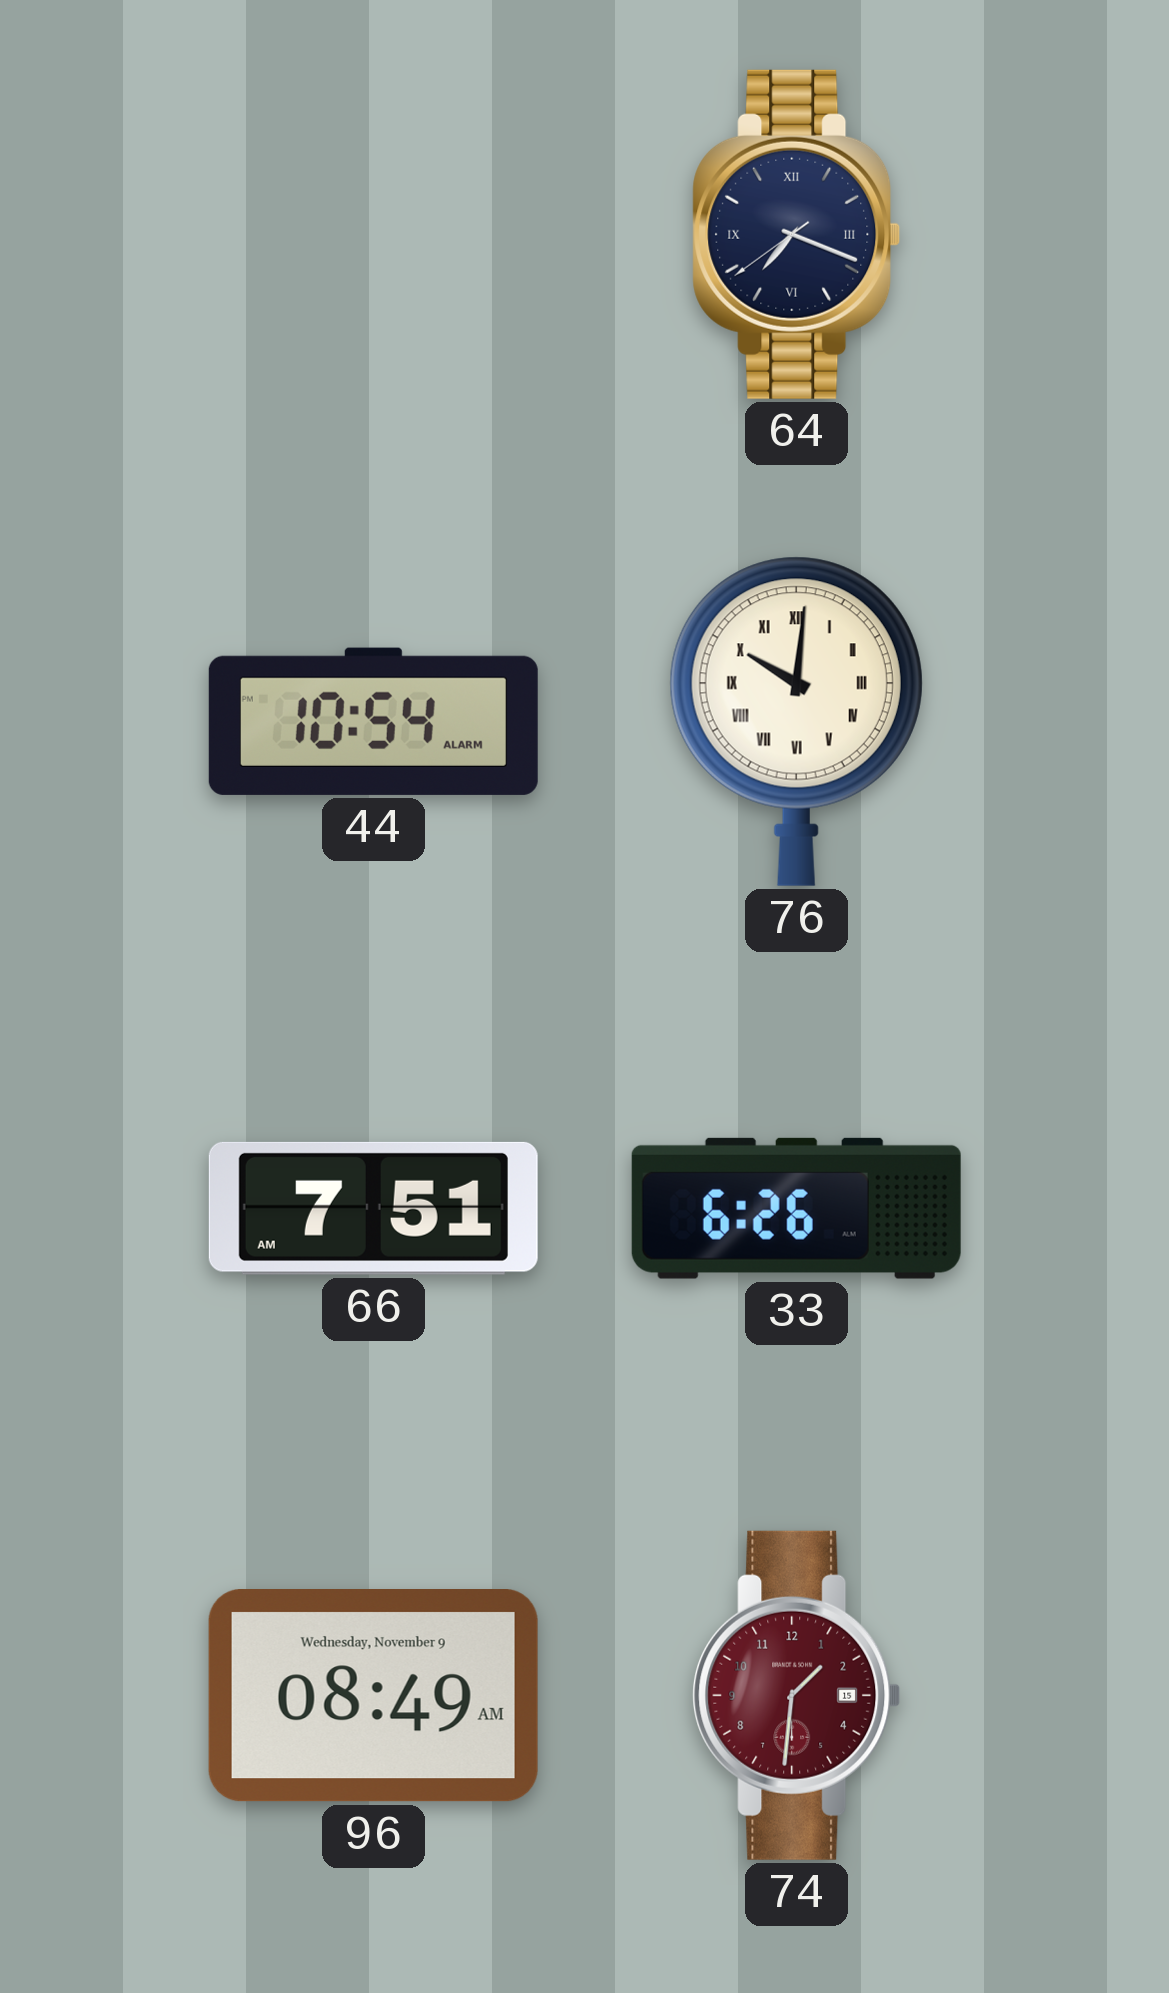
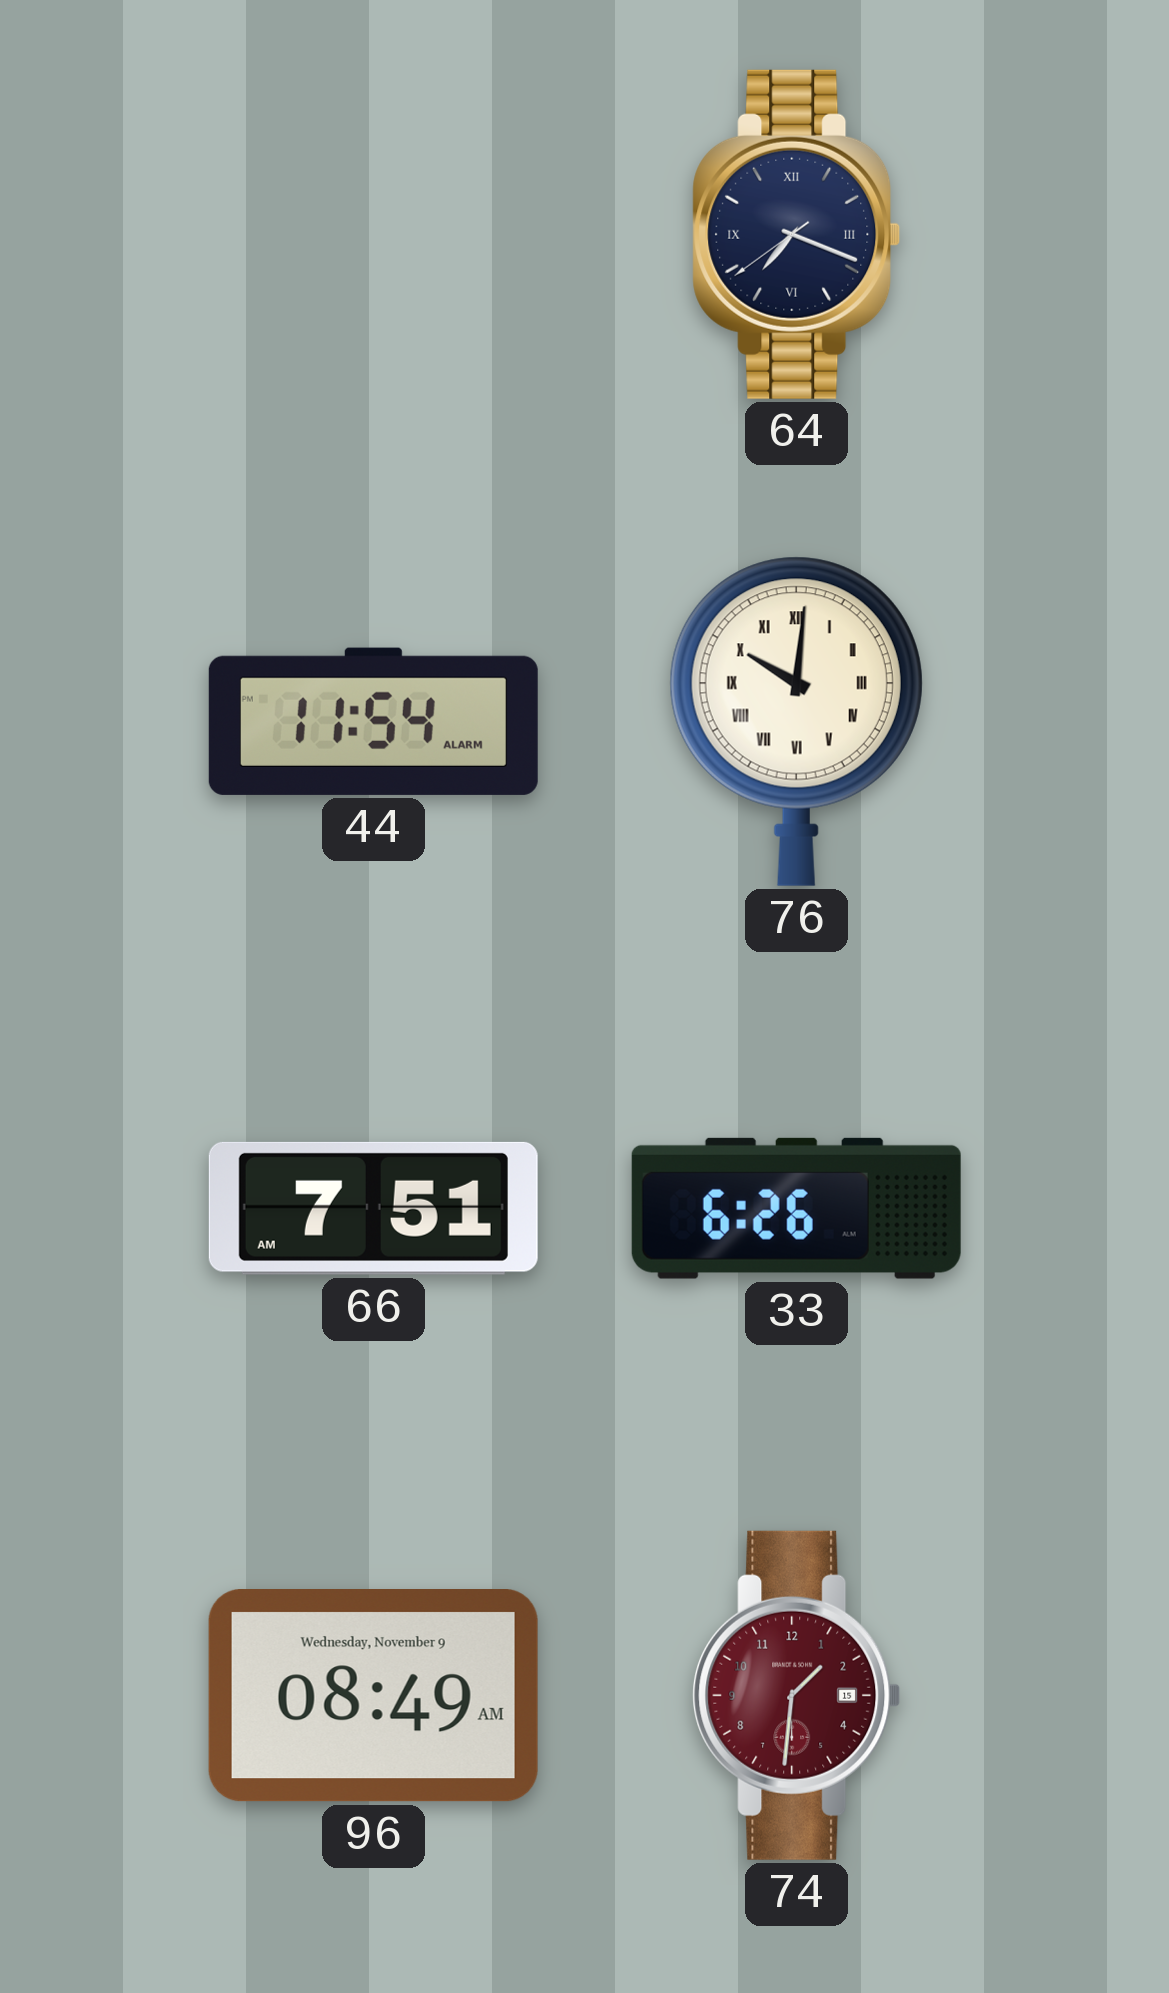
44: 10:54 -> 11:54
